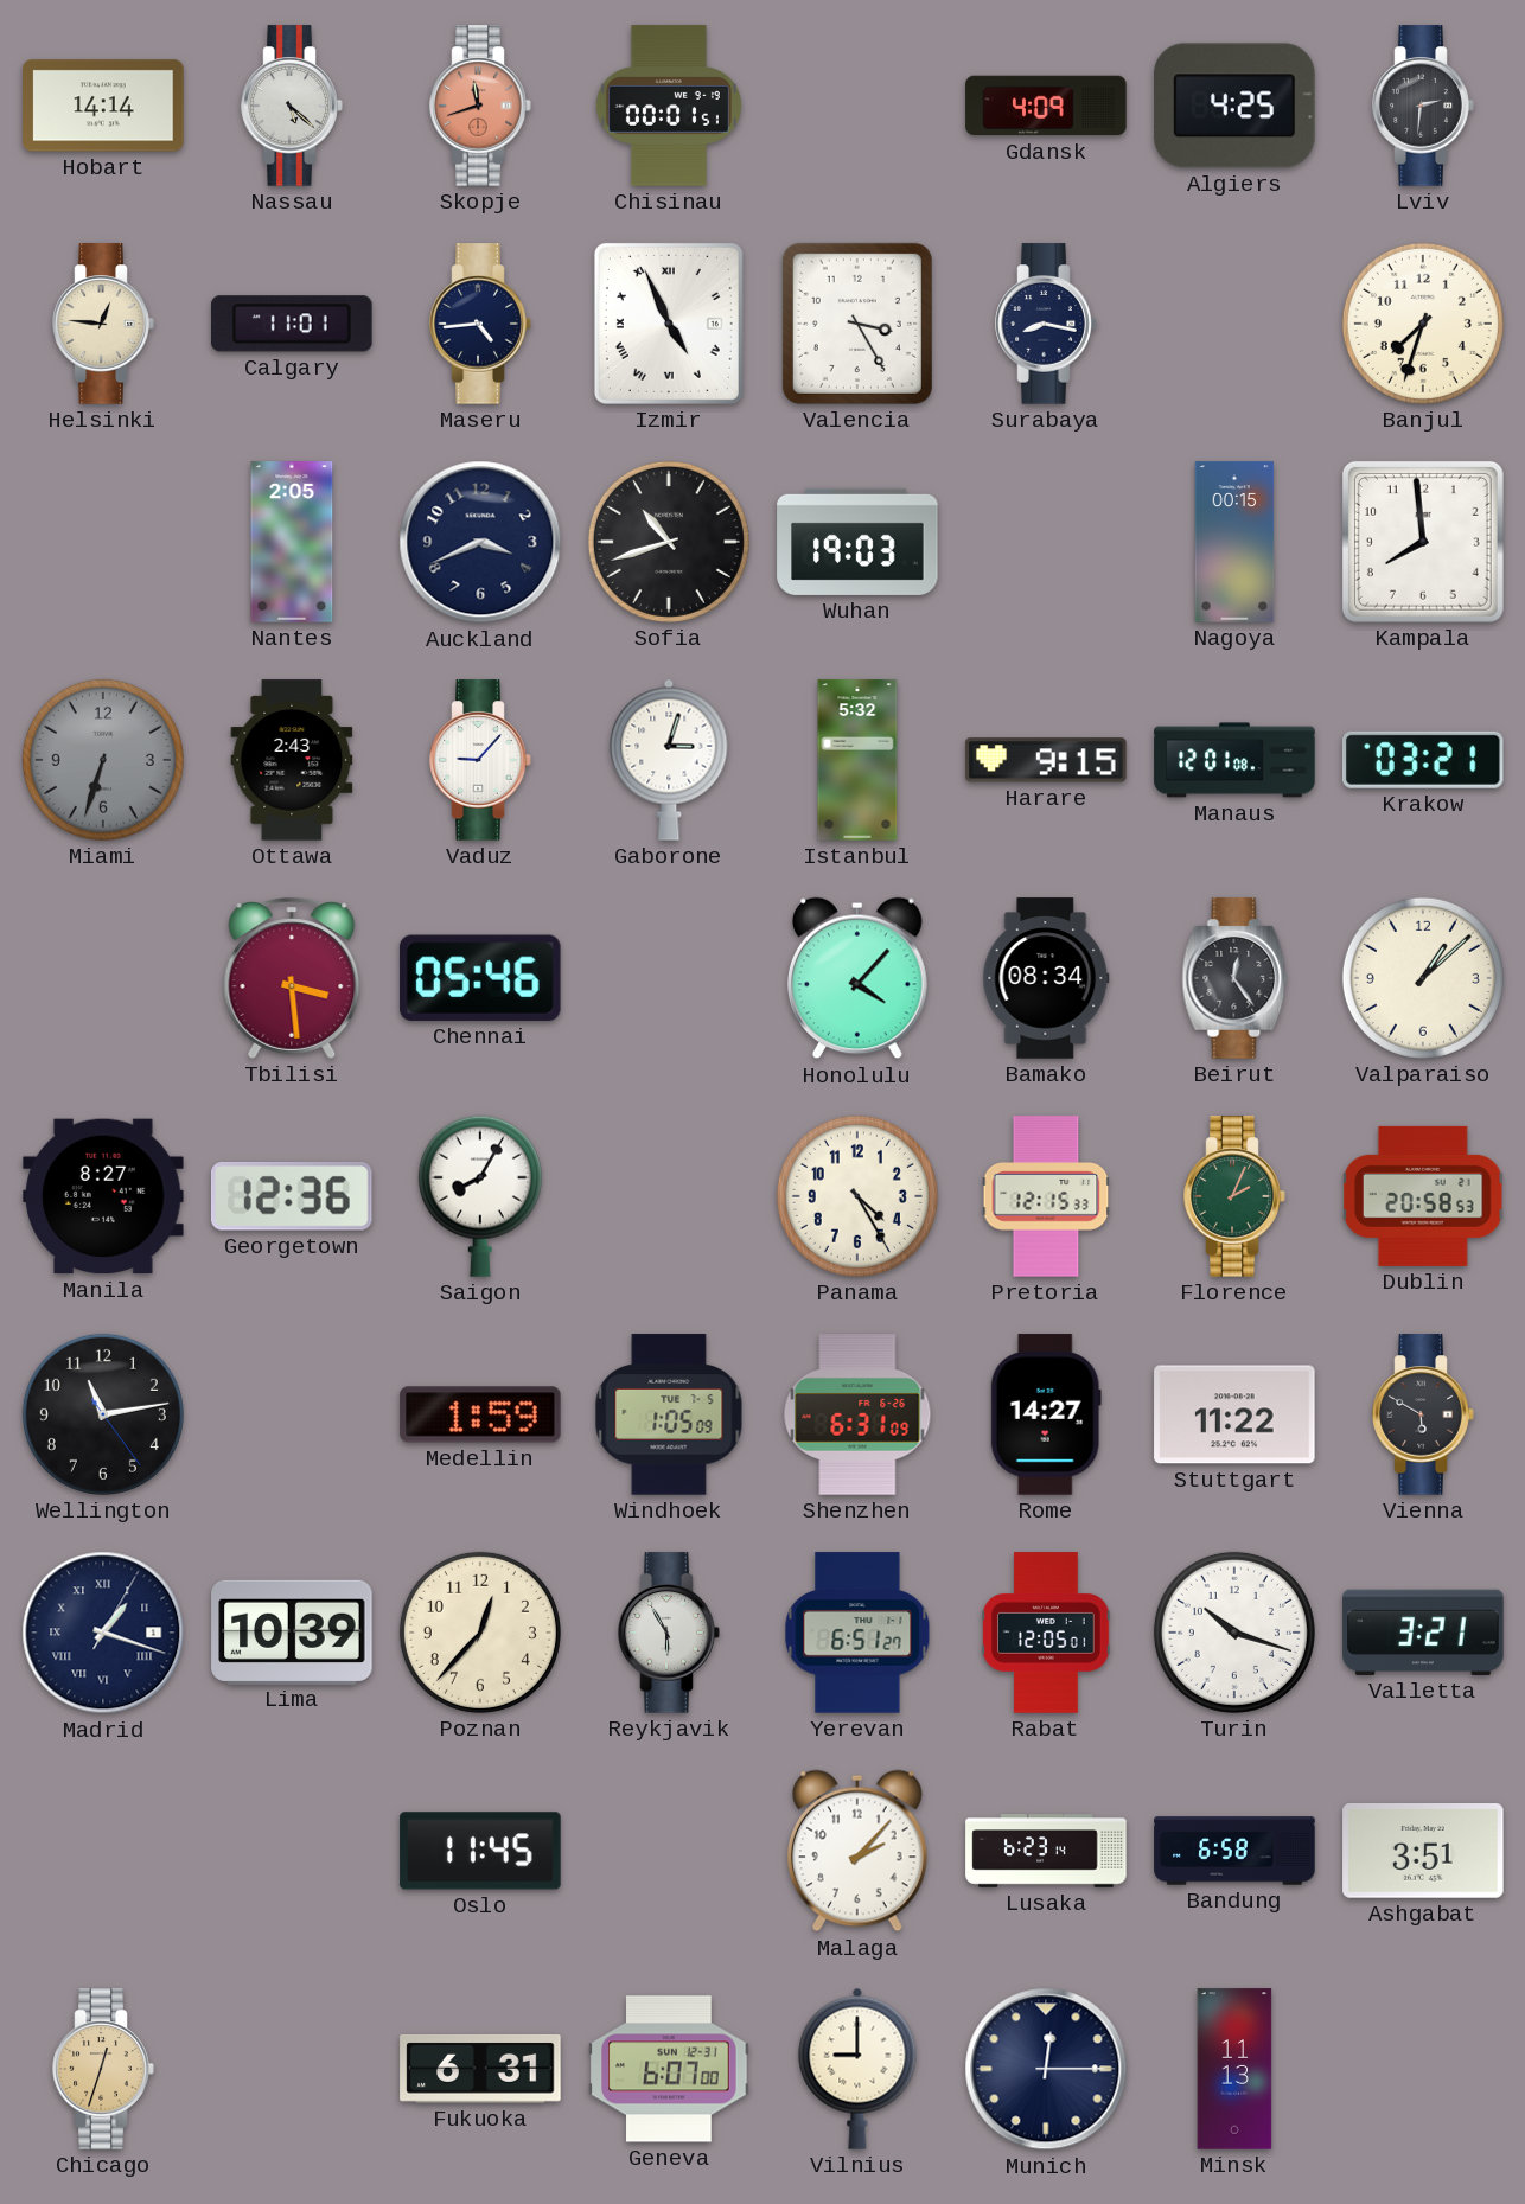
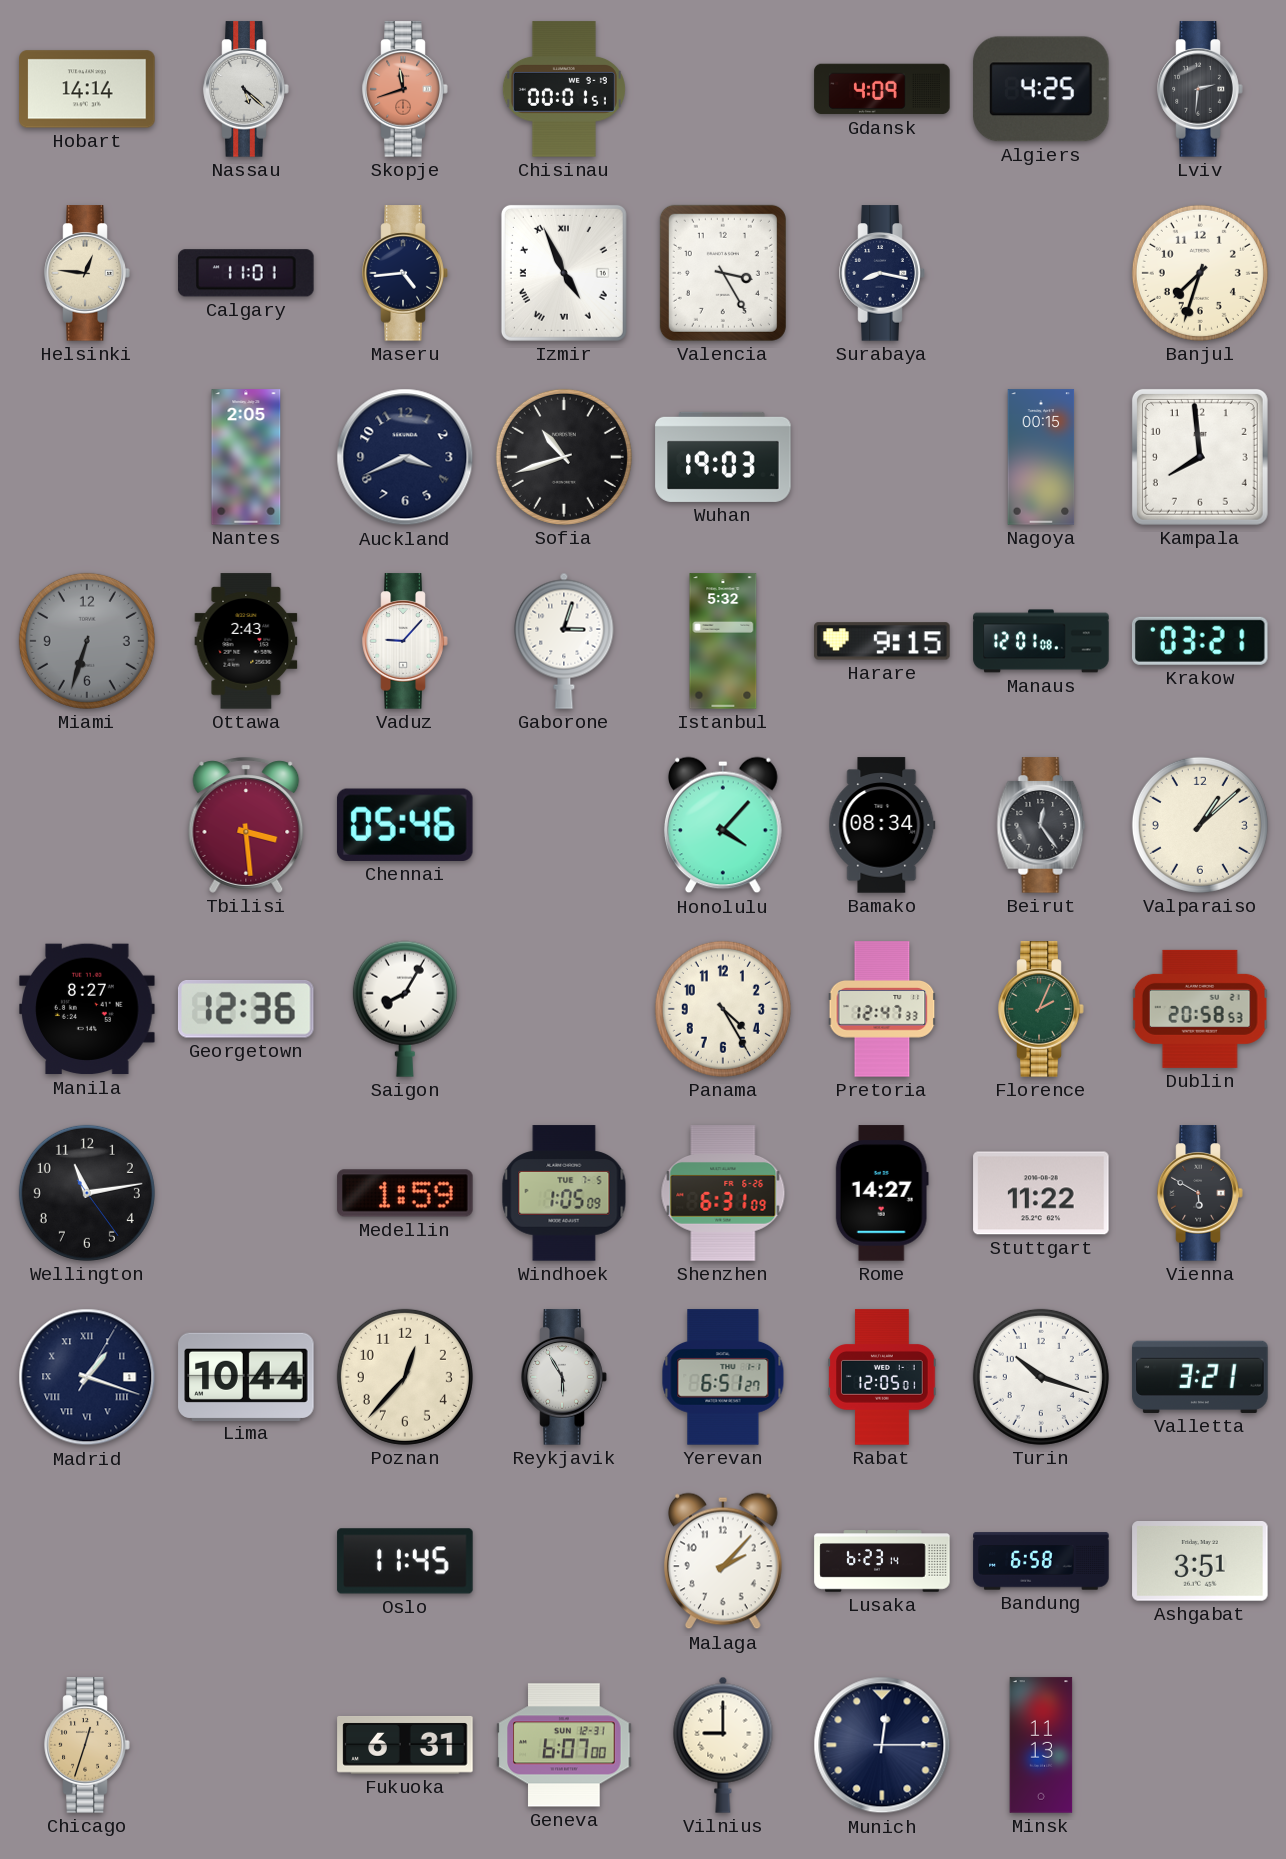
Pretoria: 12:15 -> 12:47
Lima: 10:39 -> 10:44
